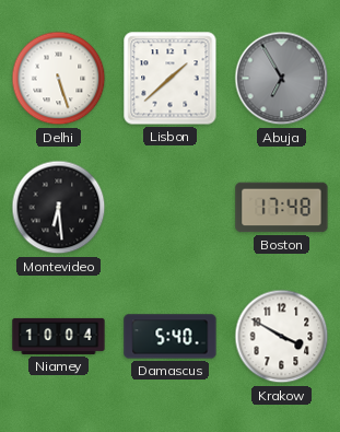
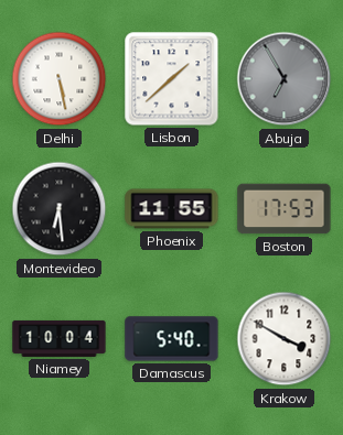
Delhi: 5:27 -> 5:28
Phoenix: none -> 11:55
Boston: 17:48 -> 17:53
